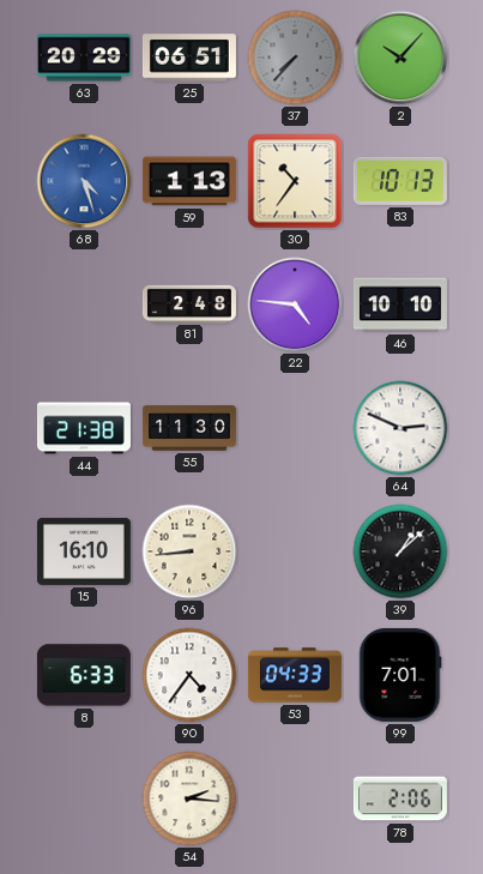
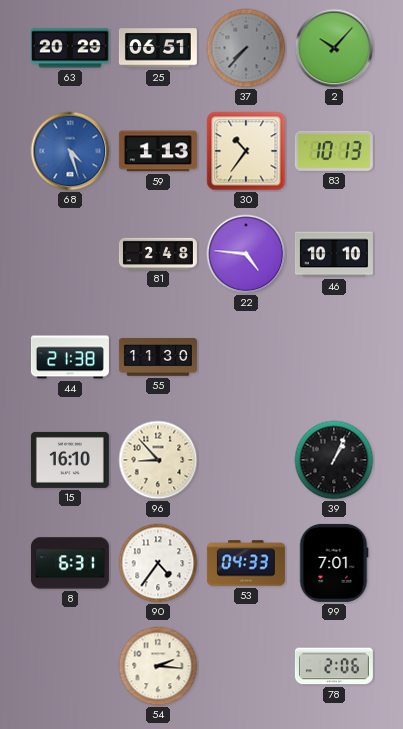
64: 2:49 -> none
96: 8:44 -> 8:53
39: 1:08 -> 1:04
8: 6:33 -> 6:31
